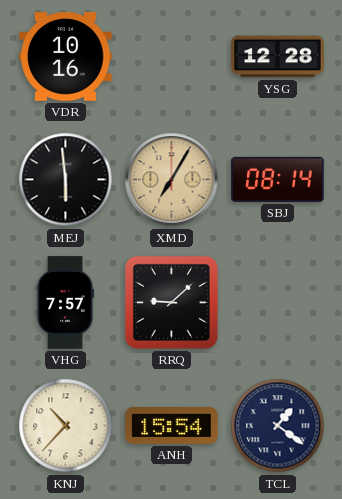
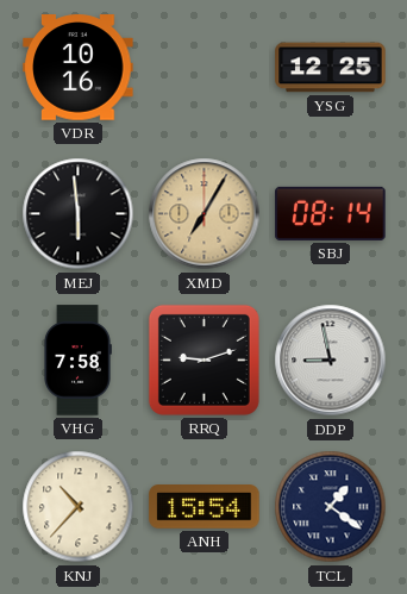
YSG: 12:28 -> 12:25
VHG: 7:57 -> 7:58
RRQ: 9:08 -> 9:12
DDP: none -> 8:58
